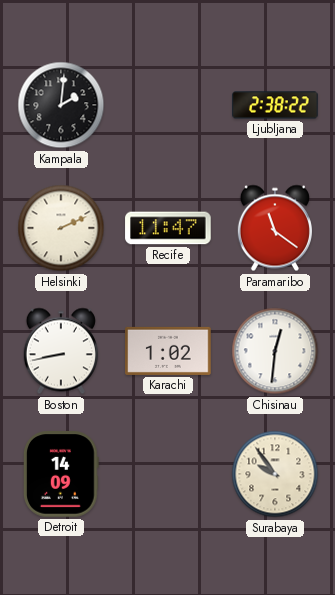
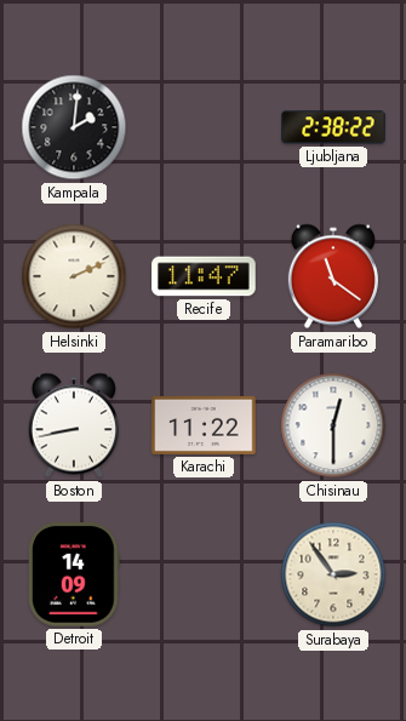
Karachi: 1:02 -> 11:22
Chisinau: 12:31 -> 12:30
Surabaya: 9:54 -> 2:54
